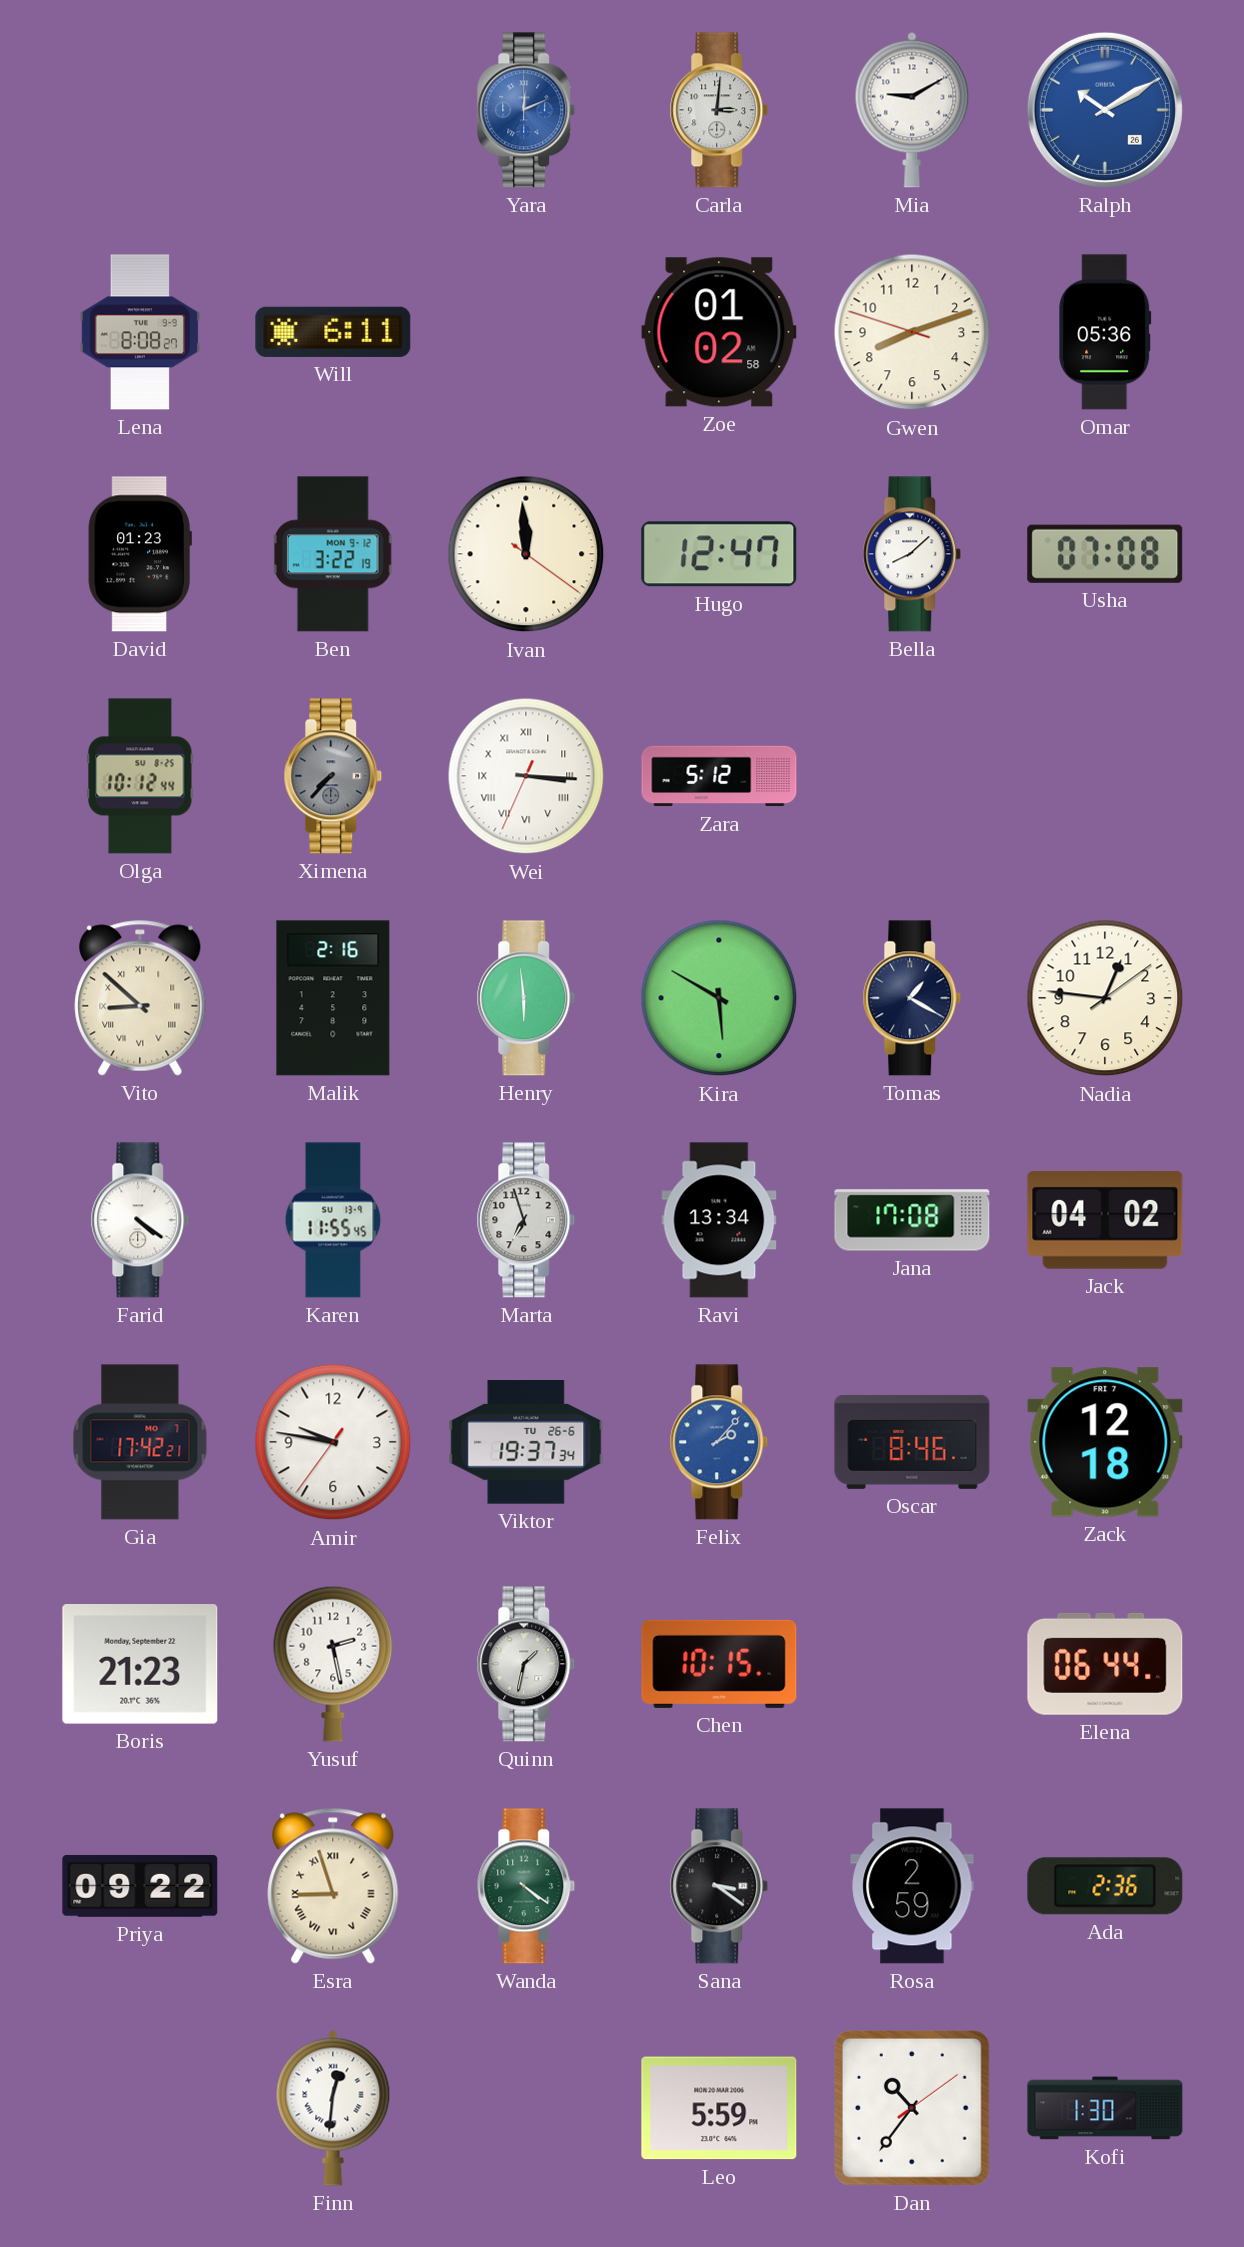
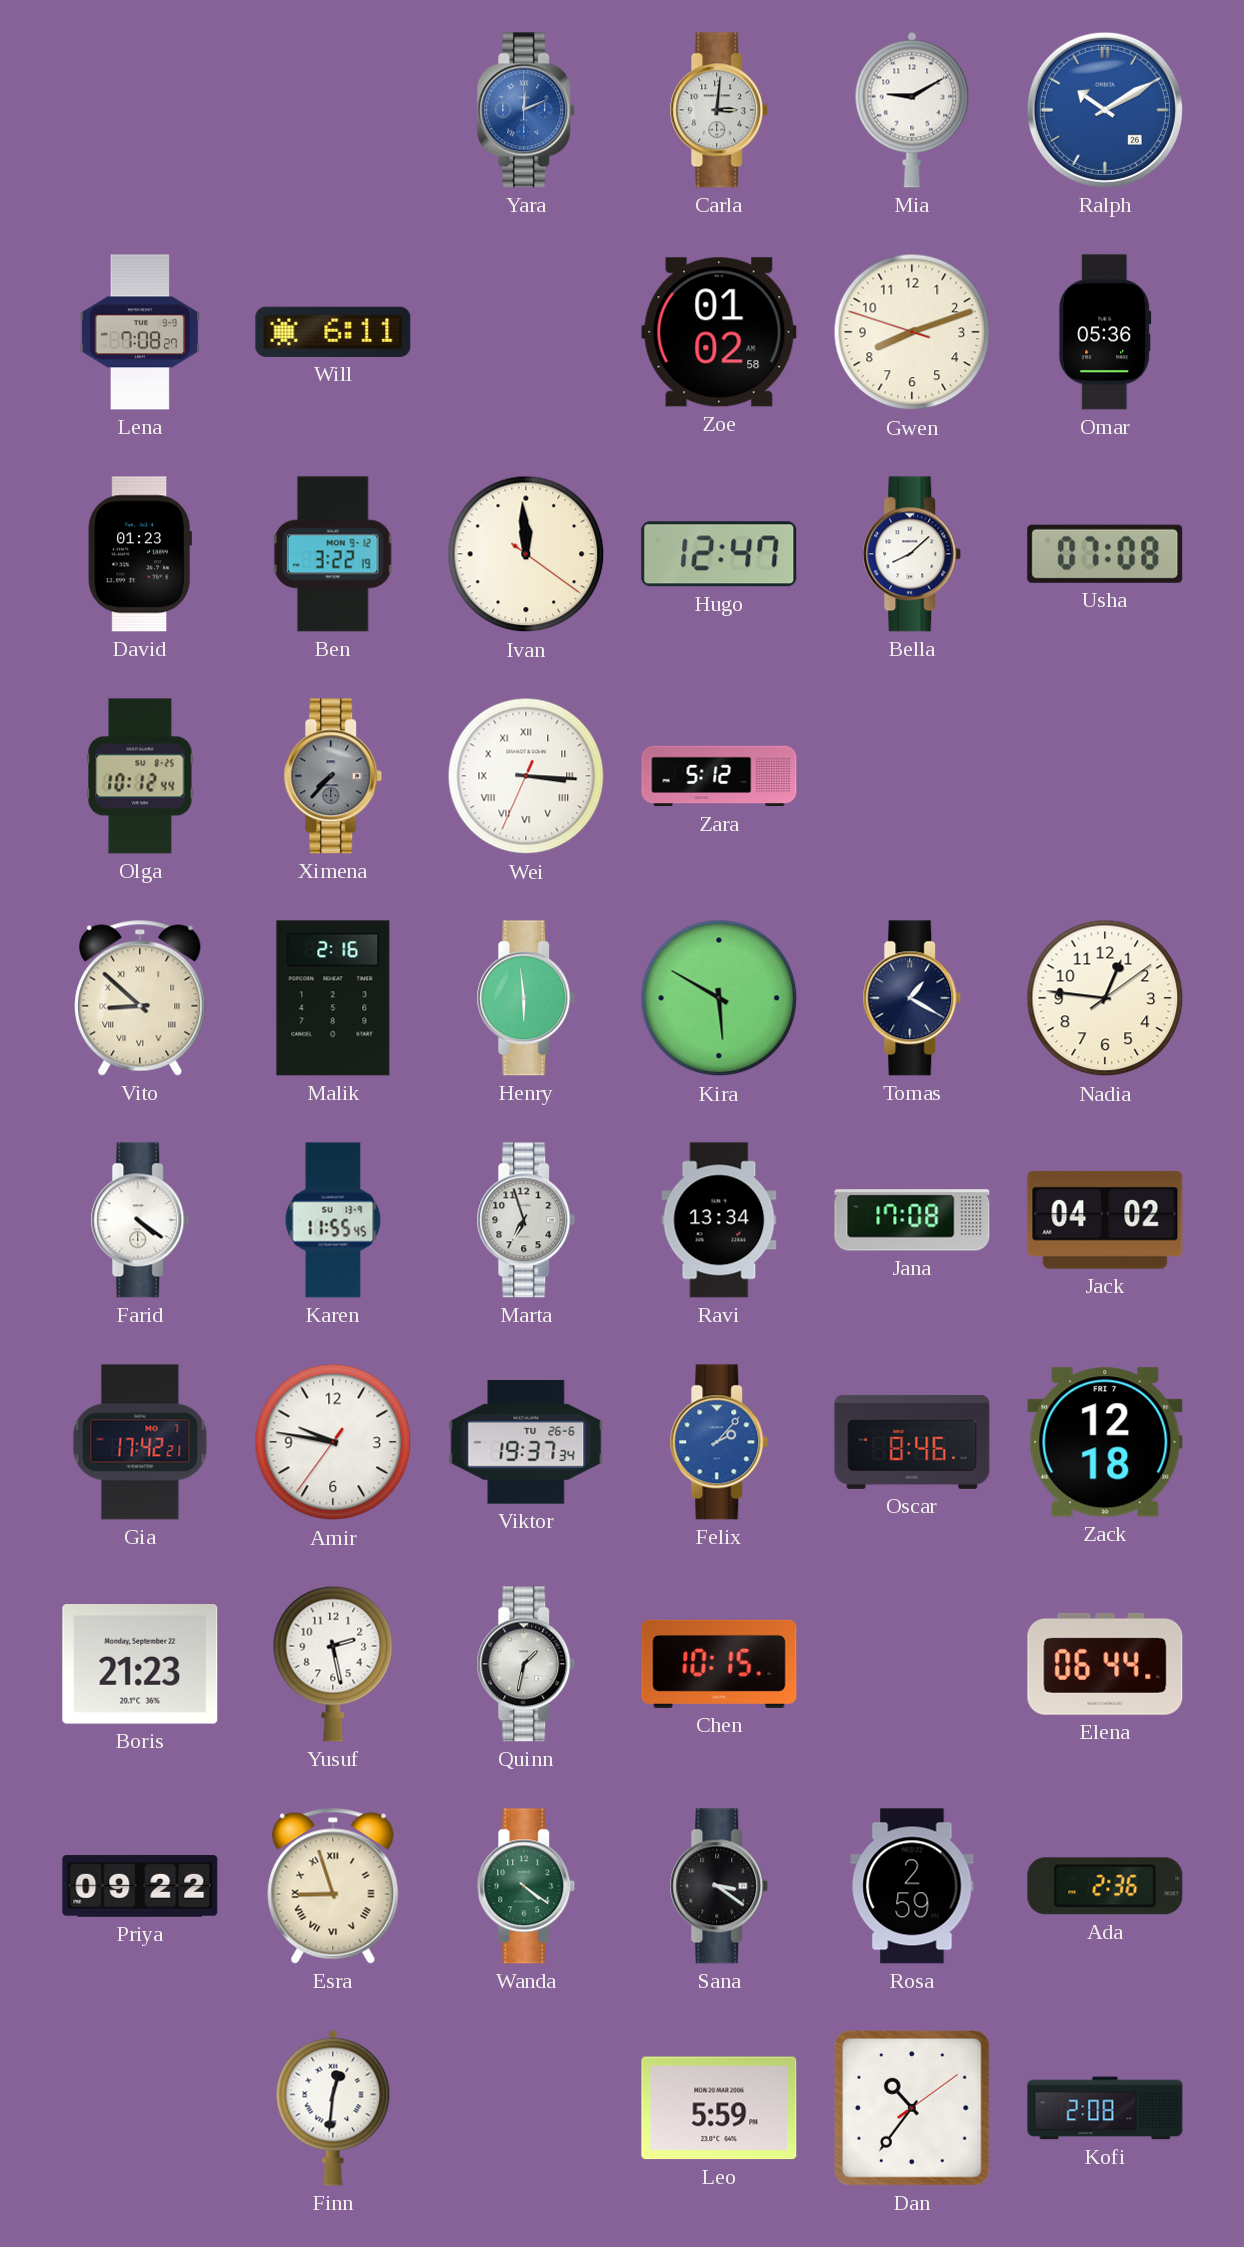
Lena: 8:08 -> 7:08
Kofi: 1:30 -> 2:08
